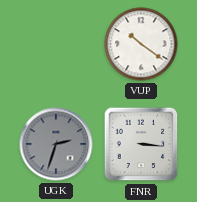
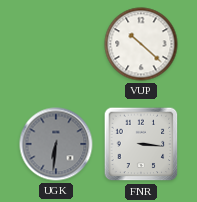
VUP: 10:21 -> 10:22
UGK: 2:33 -> 6:31
